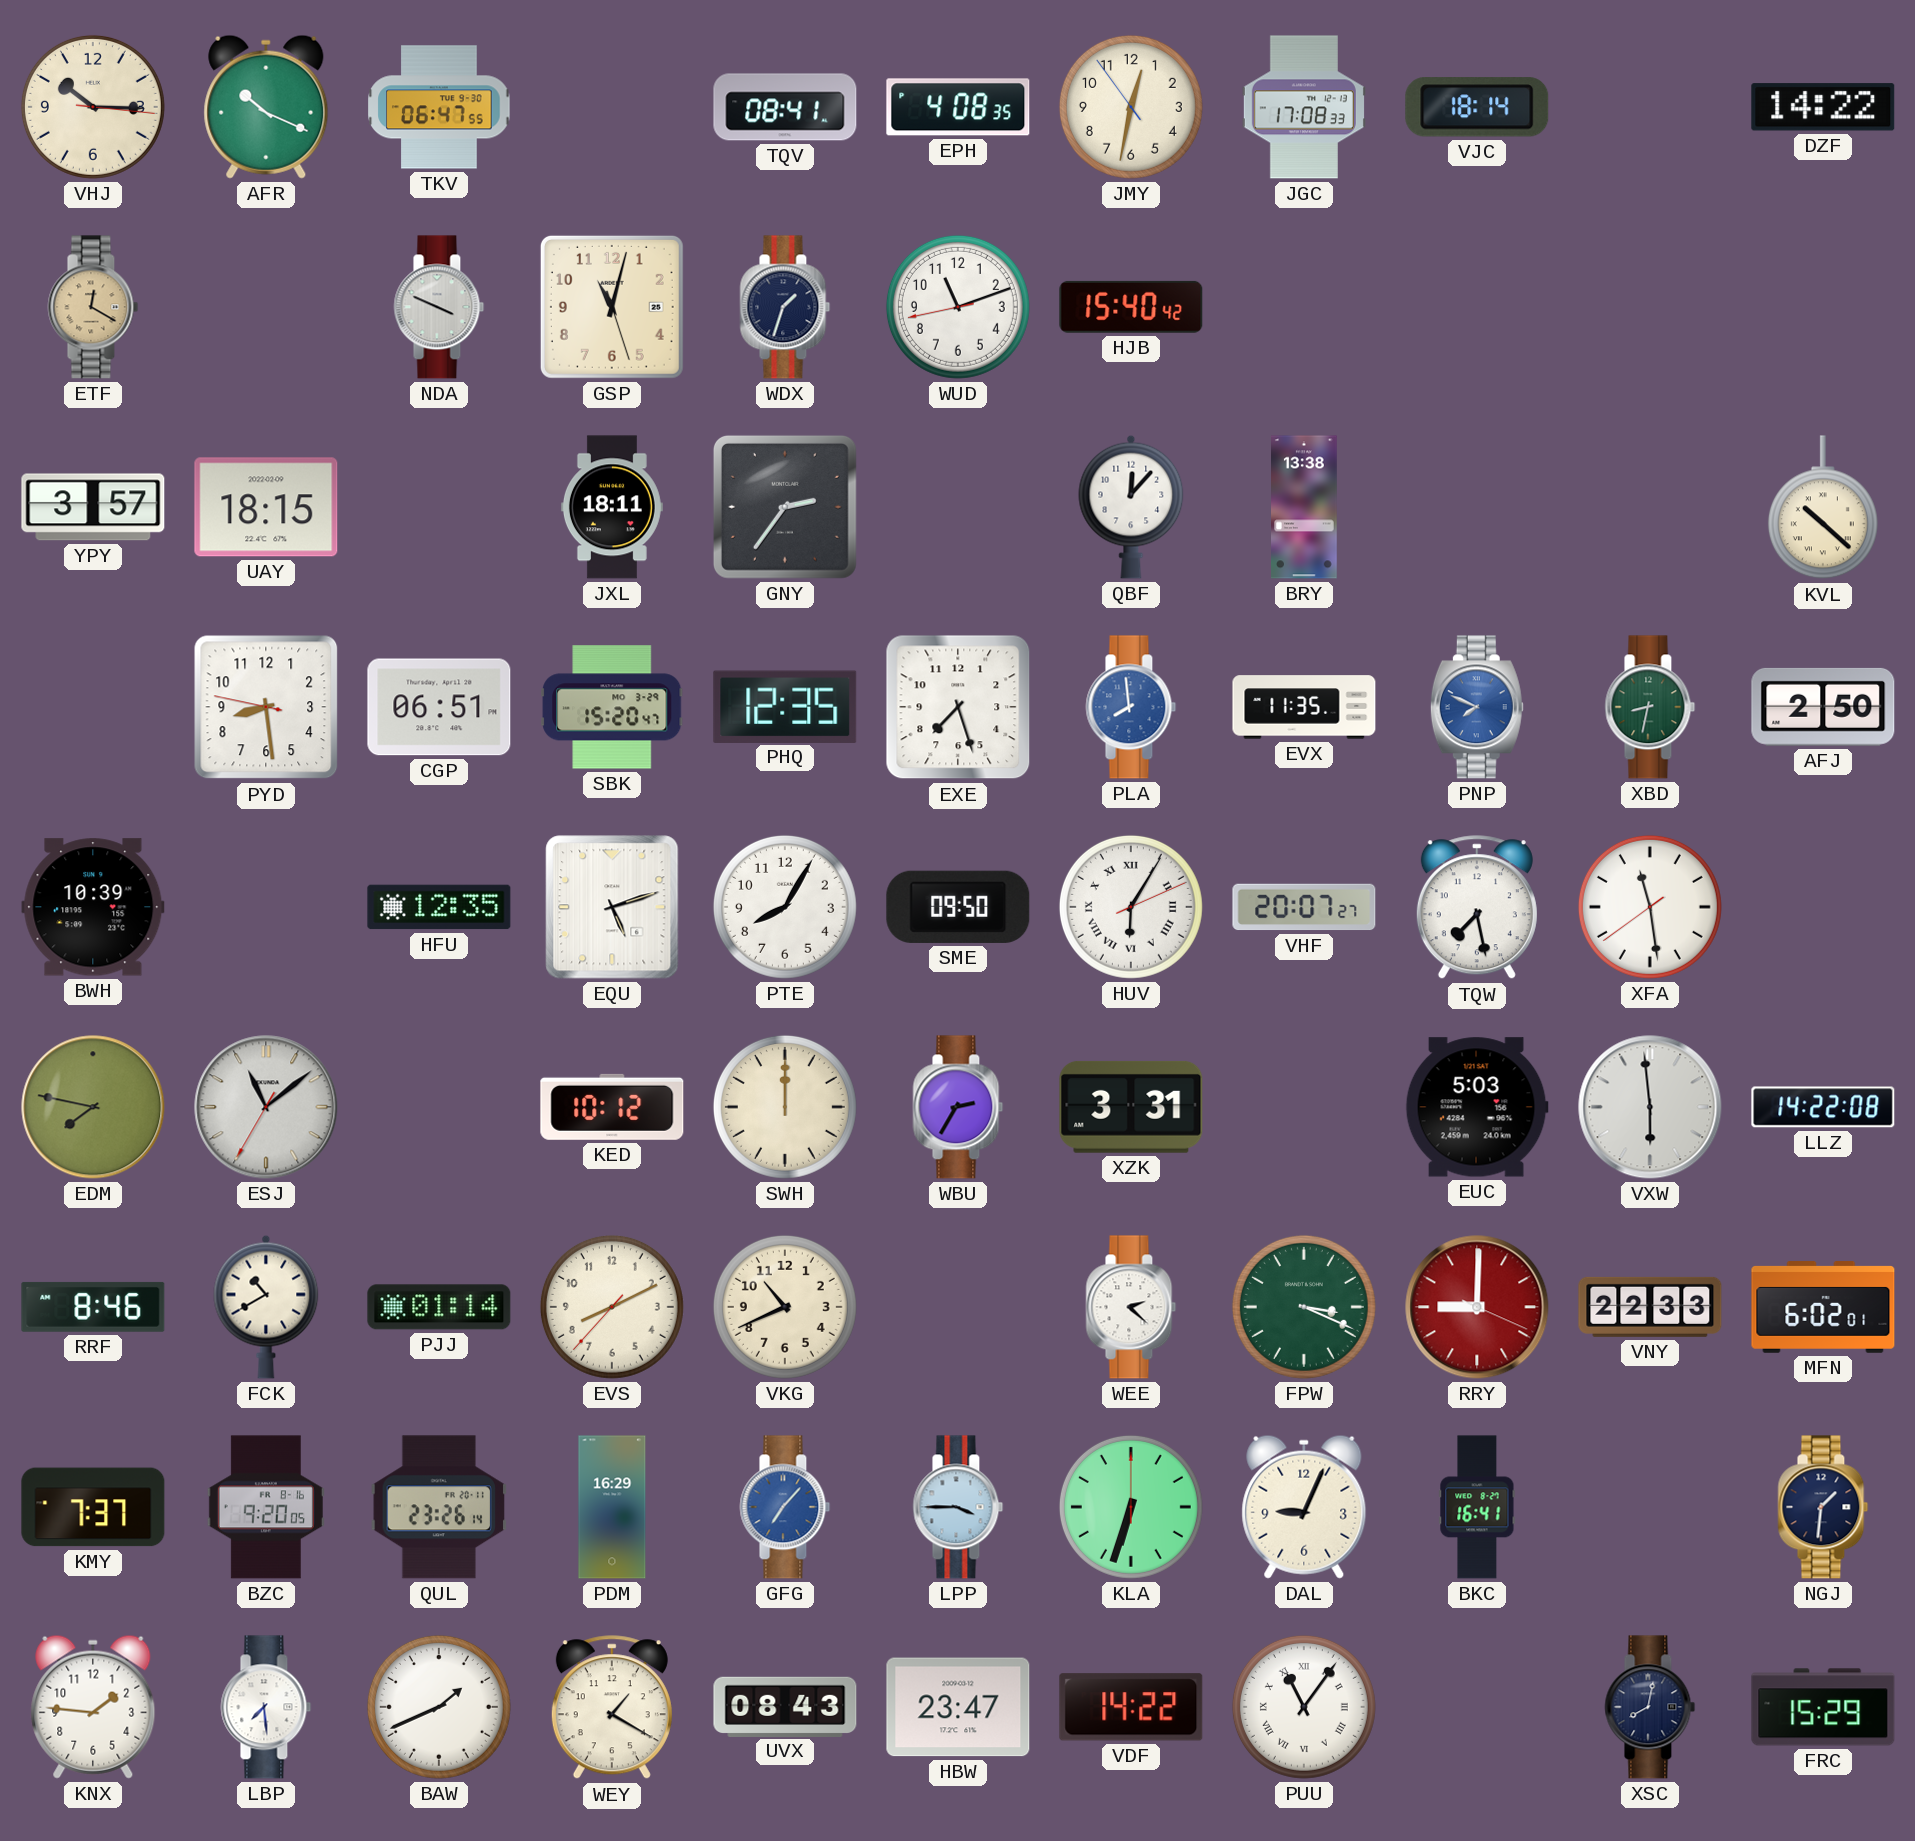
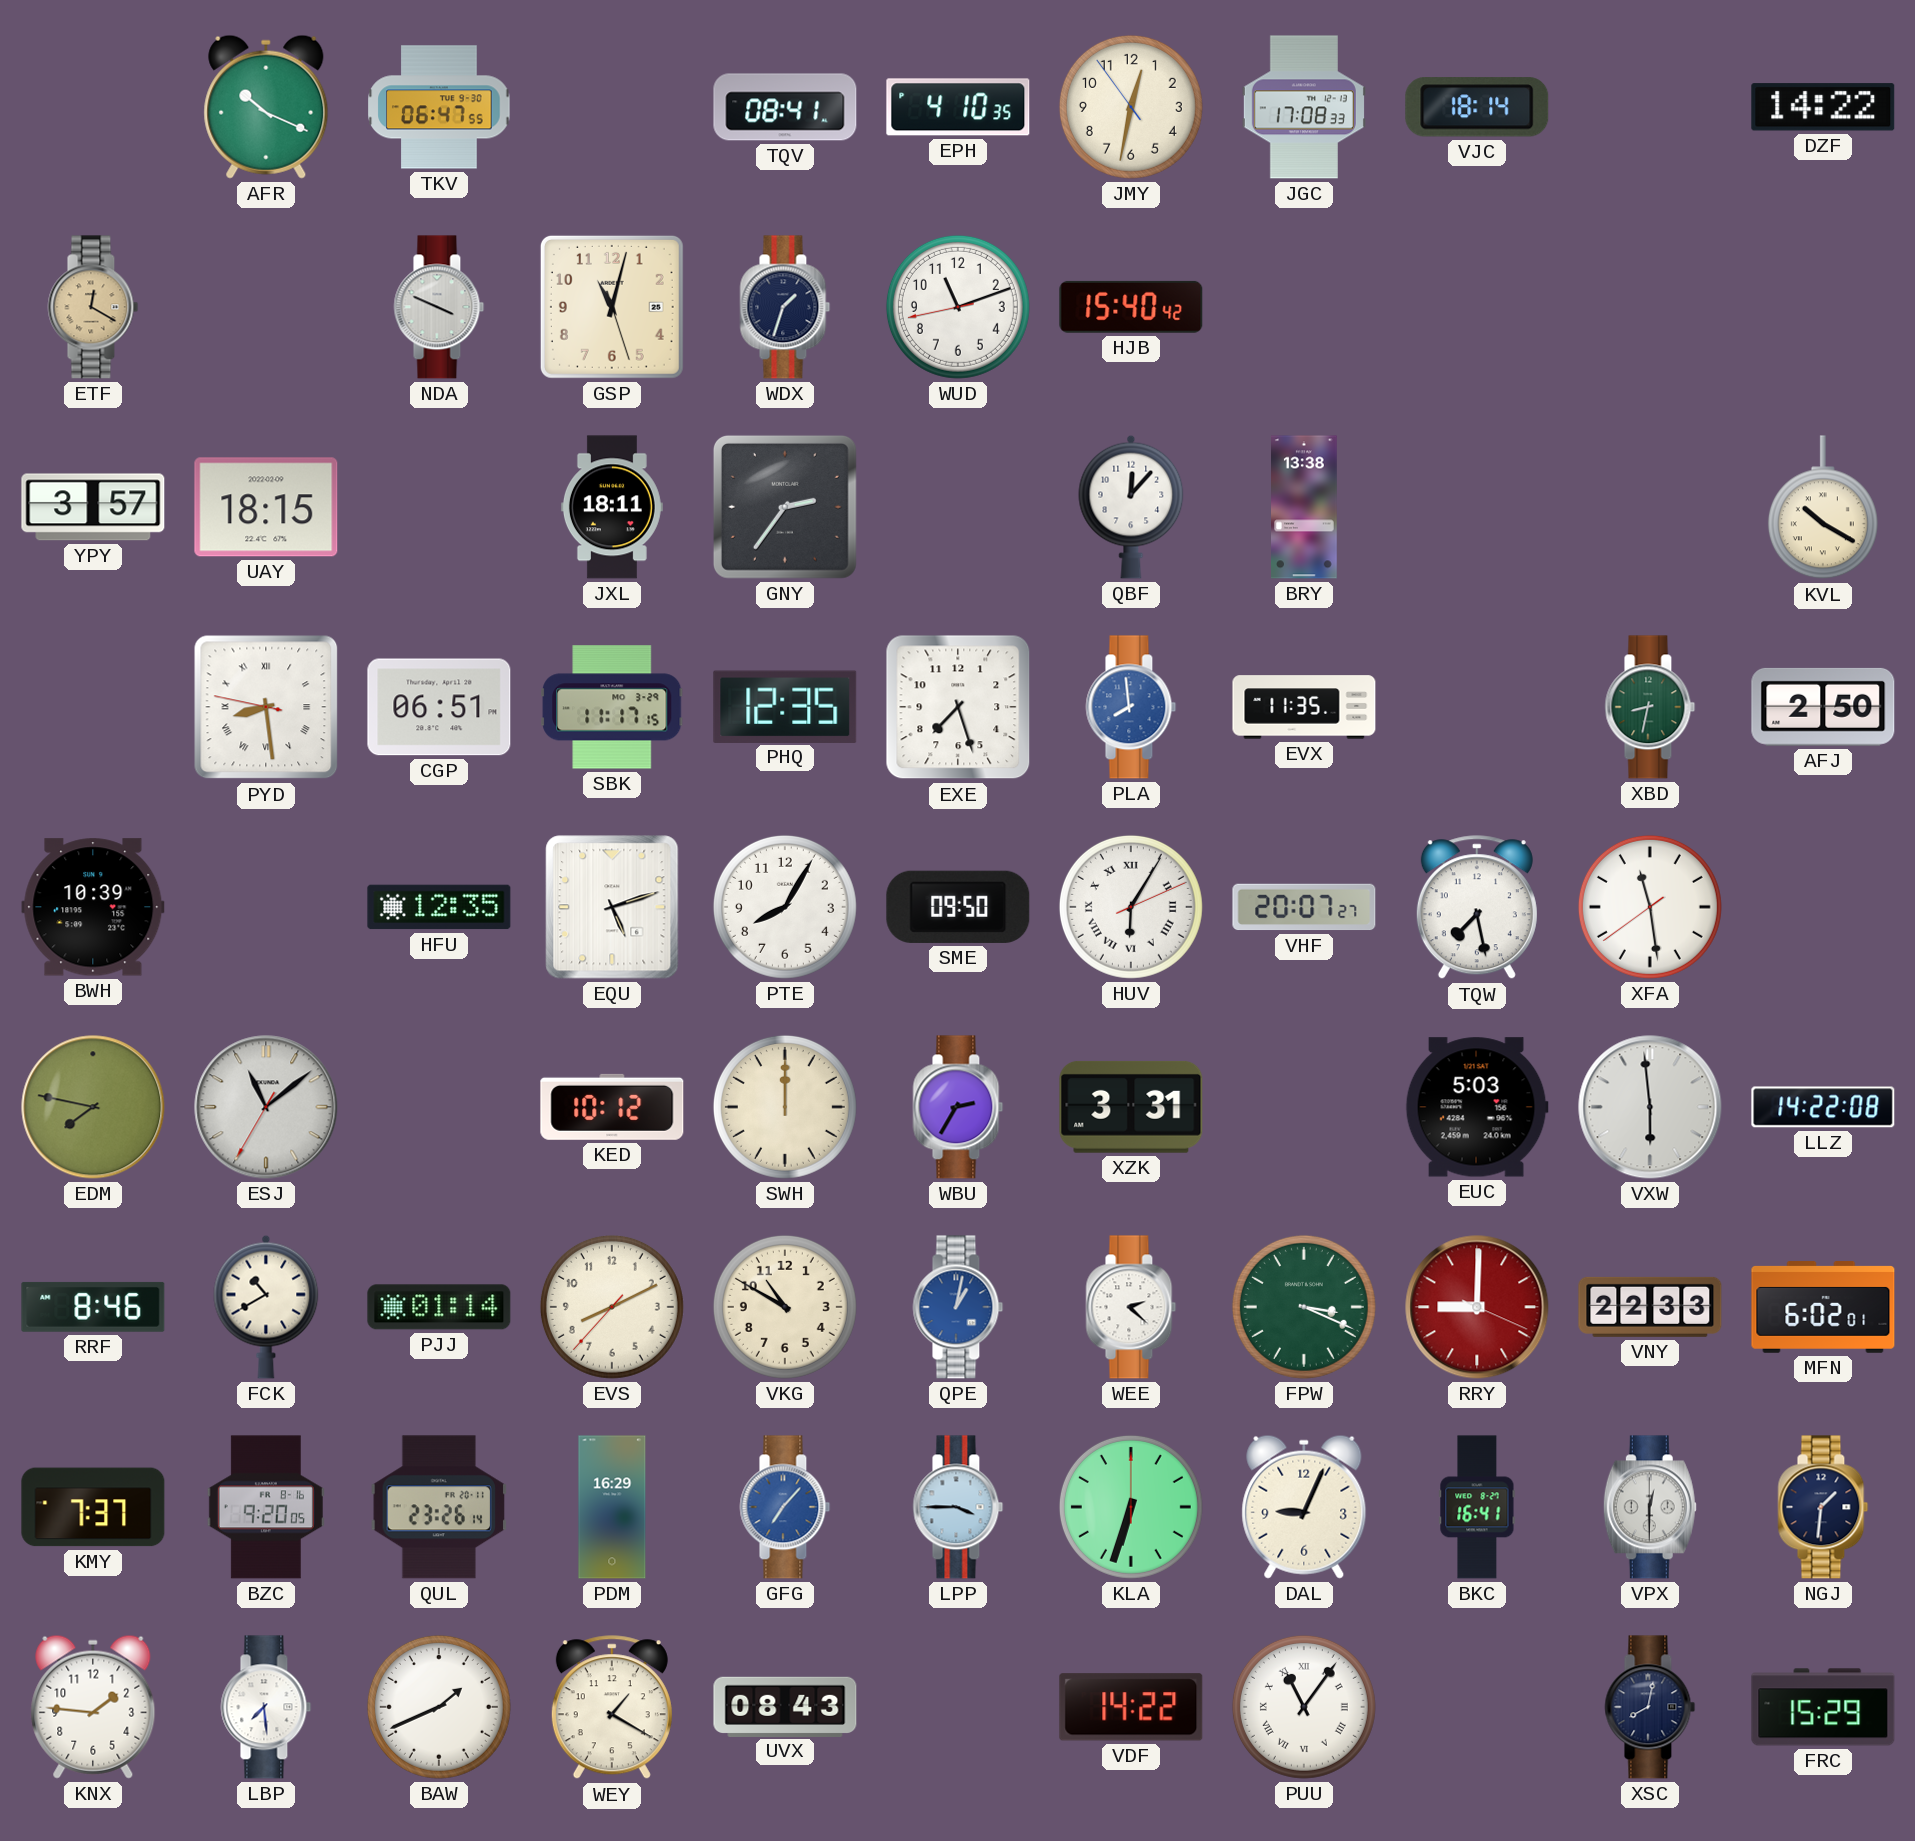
VHJ: 10:15 -> none
EPH: 4:08 -> 4:10
KVL: 10:22 -> 10:20
PYD numerals: Arabic -> Roman
SBK: 15:20 -> 11:17
PNP: 7:49 -> none
VKG: 10:41 -> 10:50
QPE: none -> 1:02
VPX: none -> 12:30
HBW: 23:47 -> none
